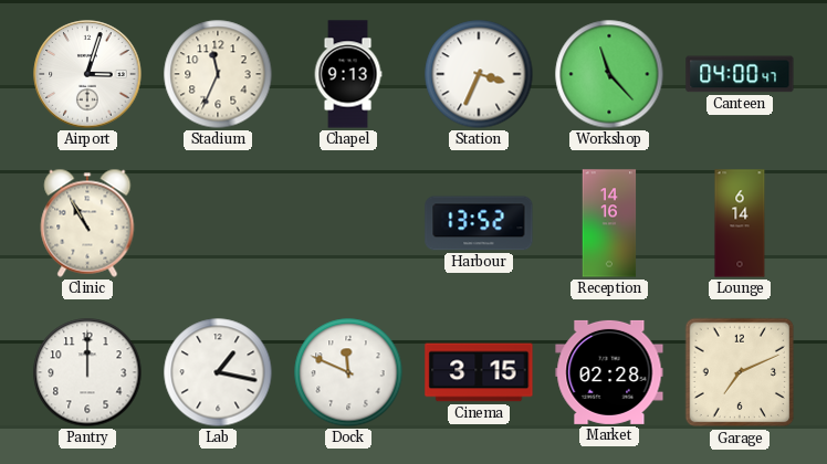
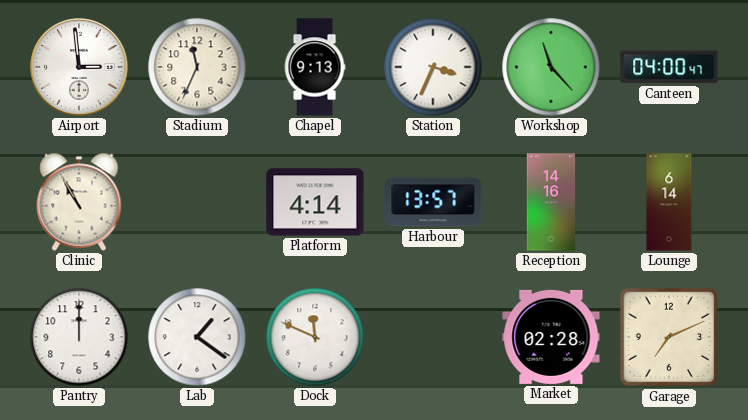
Airport: 3:03 -> 2:59
Platform: none -> 4:14
Harbour: 13:52 -> 13:57
Lab: 1:17 -> 1:21
Cinema: 3:15 -> none
